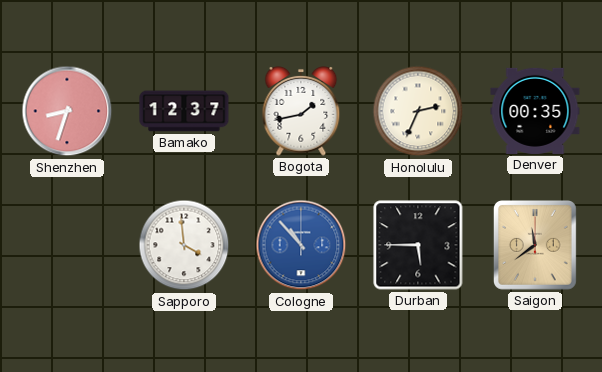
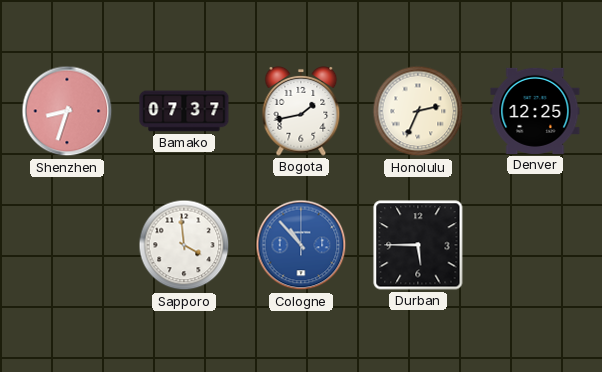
Bamako: 12:37 -> 07:37
Denver: 00:35 -> 12:25
Saigon: 11:39 -> none
